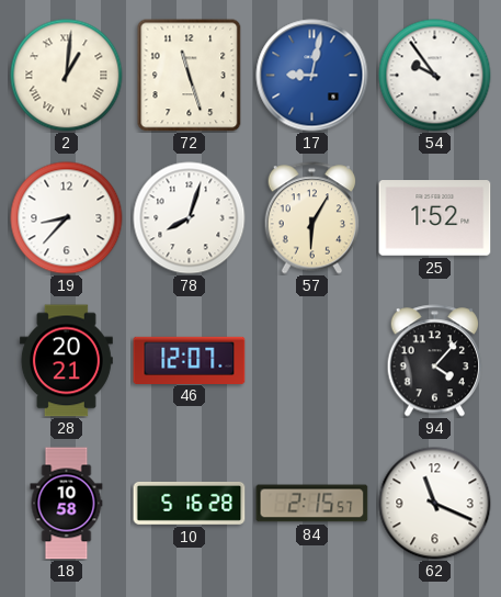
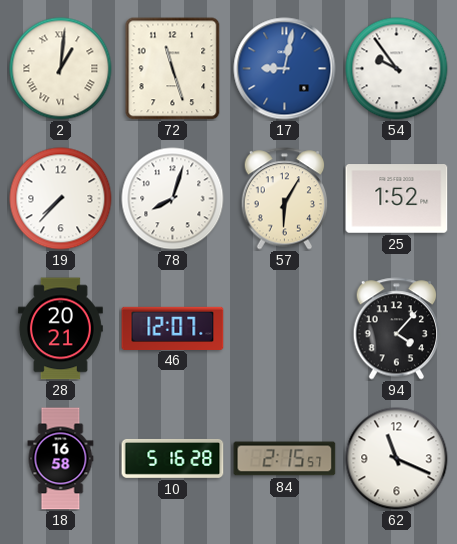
19: 8:37 -> 7:37
18: 10:58 -> 16:58
